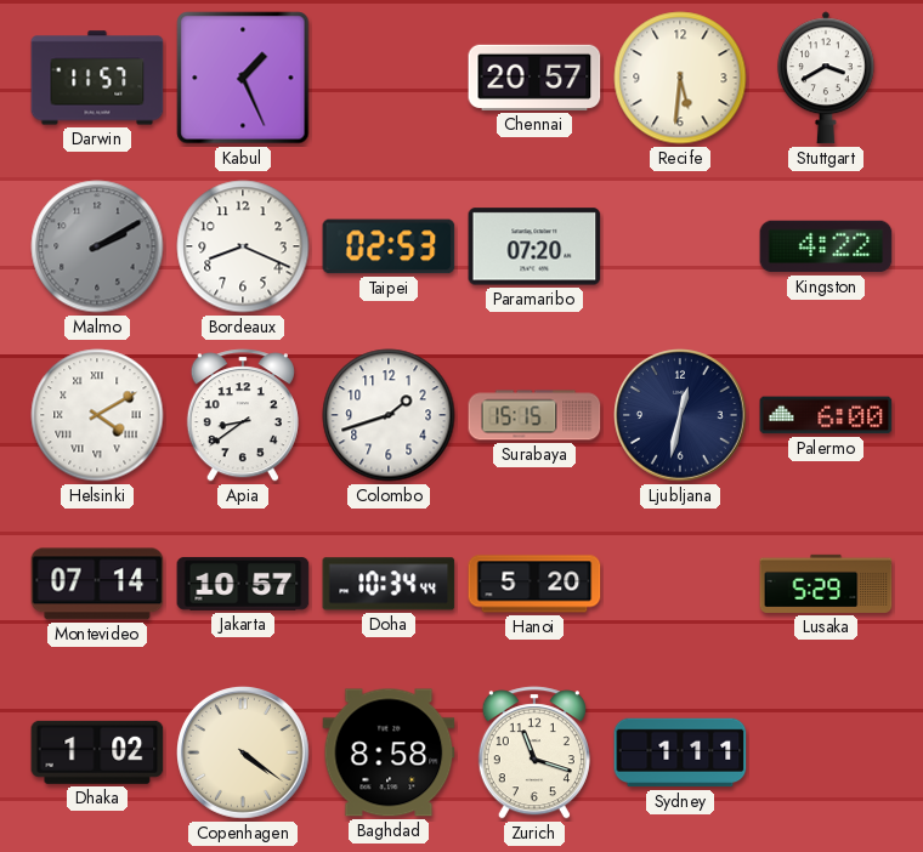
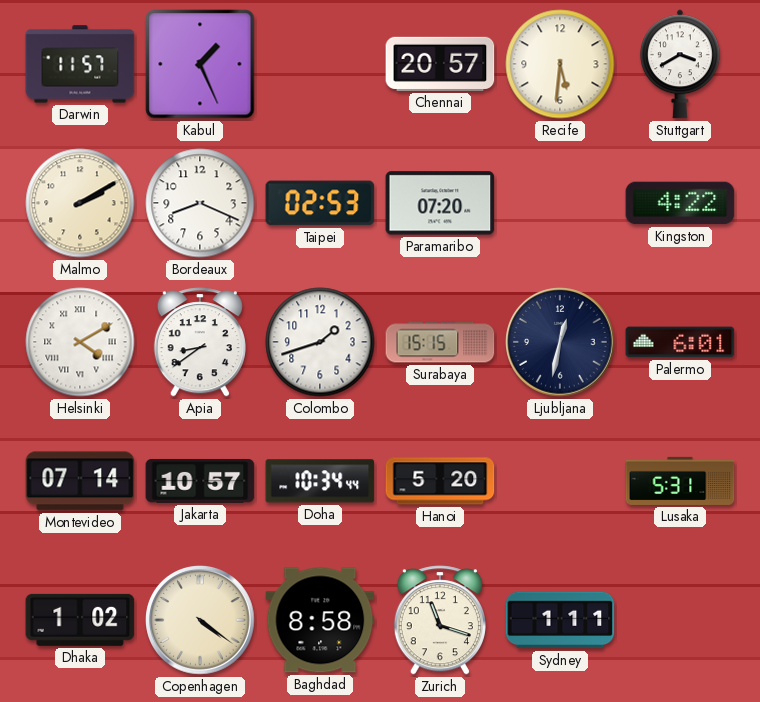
Malmo dial: grey -> cream
Palermo: 6:00 -> 6:01
Lusaka: 5:29 -> 5:31
